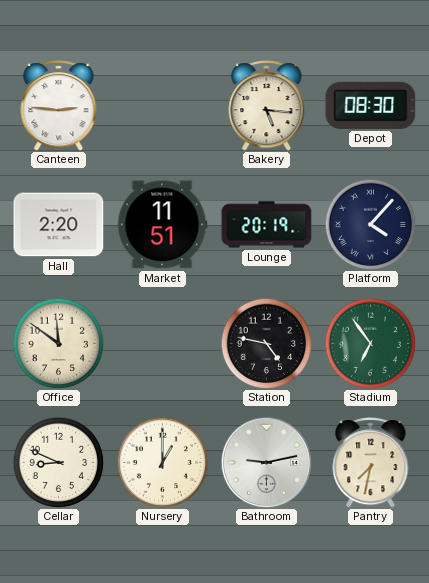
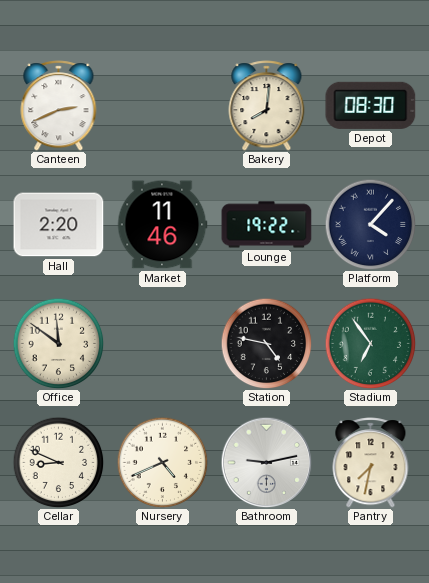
Canteen: 2:46 -> 2:41
Bakery: 5:16 -> 8:01
Market: 11:51 -> 11:46
Lounge: 20:19 -> 19:22
Nursery: 1:00 -> 4:41
